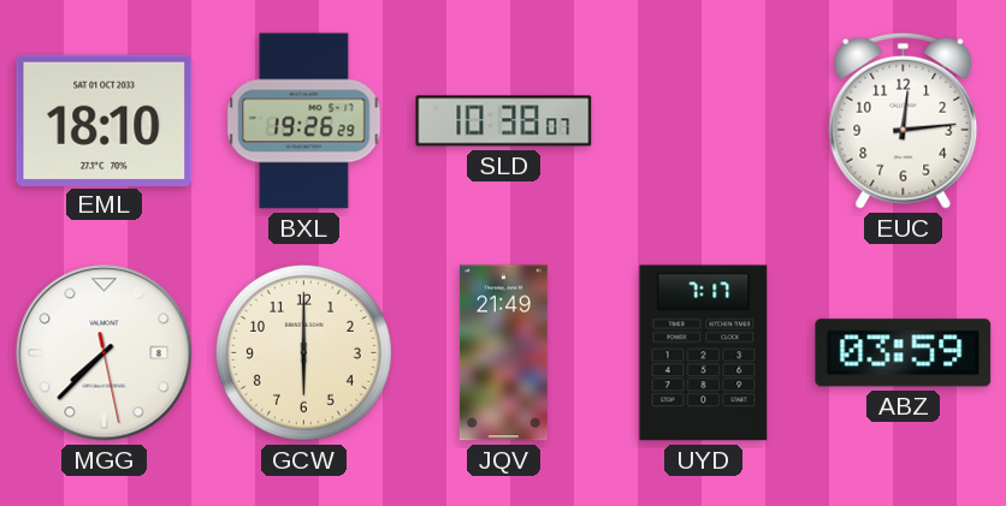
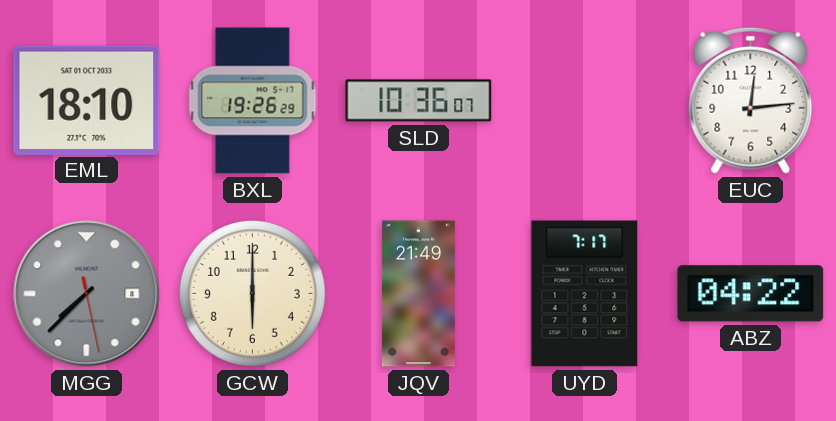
SLD: 10:38 -> 10:36
MGG dial: white -> grey
ABZ: 03:59 -> 04:22
